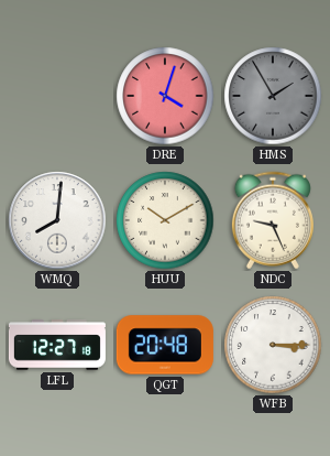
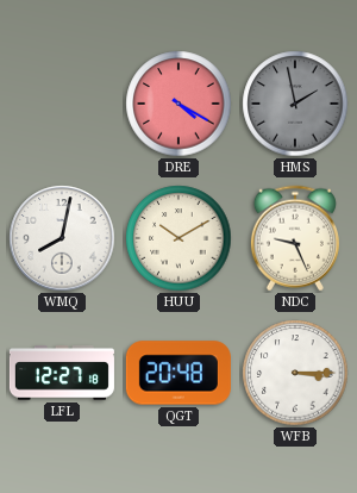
DRE: 4:03 -> 4:20
HMS: 1:55 -> 1:58
WMQ: 8:01 -> 8:02
